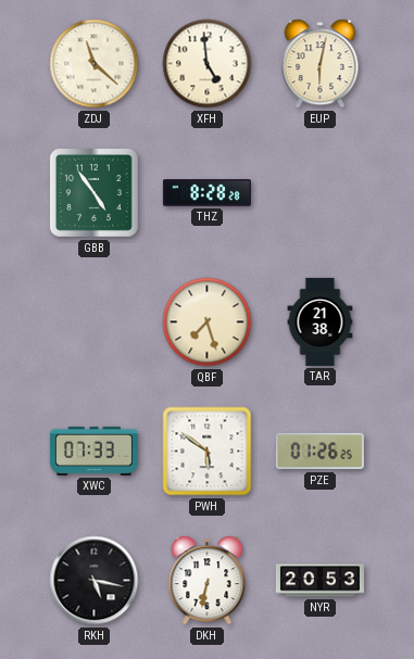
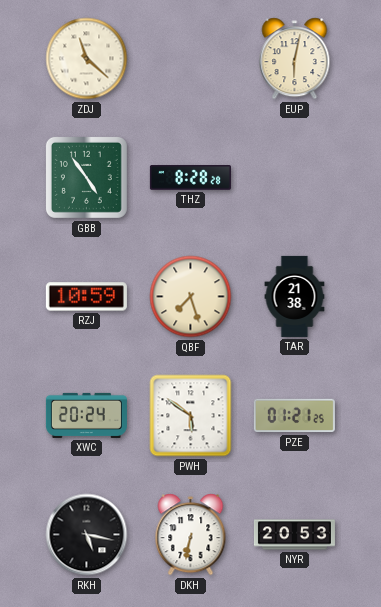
XFH: 4:59 -> none
RZJ: none -> 10:59
XWC: 07:33 -> 20:24
PZE: 01:26 -> 01:21
